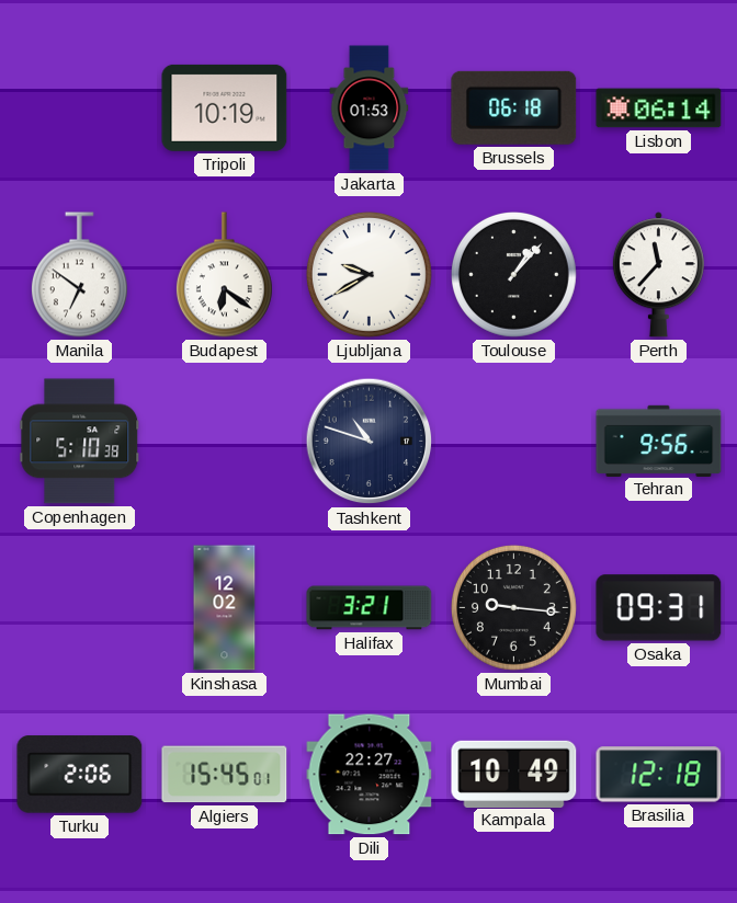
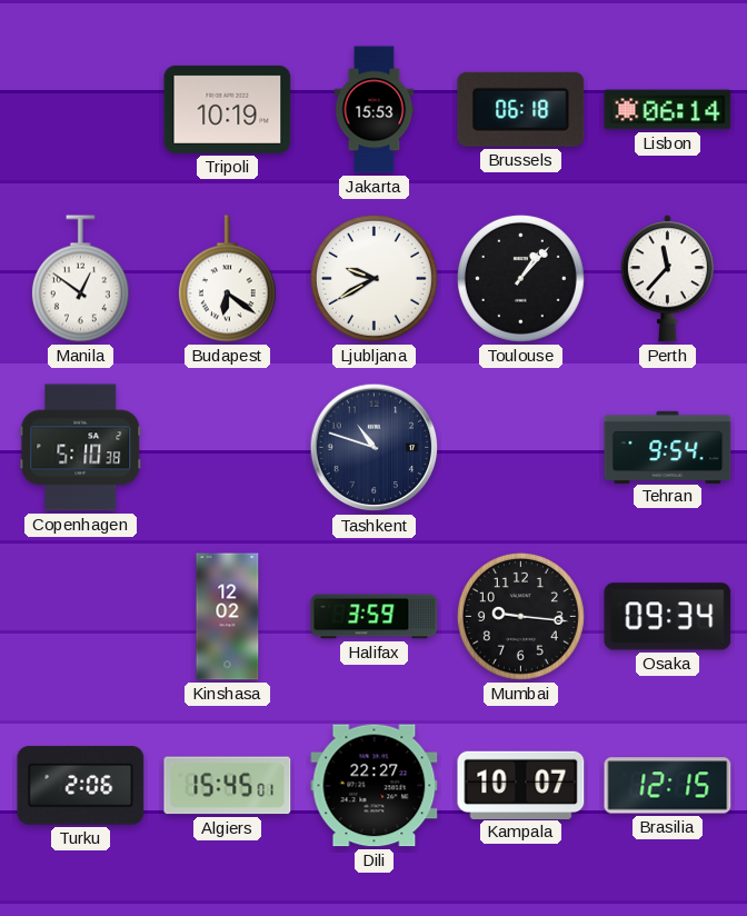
Jakarta: 01:53 -> 15:53
Manila: 6:51 -> 12:51
Tehran: 9:56 -> 9:54
Halifax: 3:21 -> 3:59
Osaka: 09:31 -> 09:34
Kampala: 10:49 -> 10:07
Brasilia: 12:18 -> 12:15
